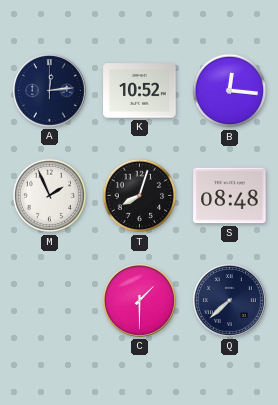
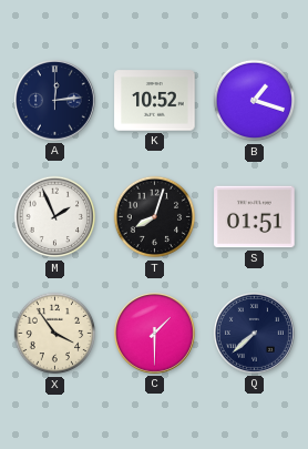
B: 12:16 -> 1:18
S: 08:48 -> 01:51
X: none -> 3:54
